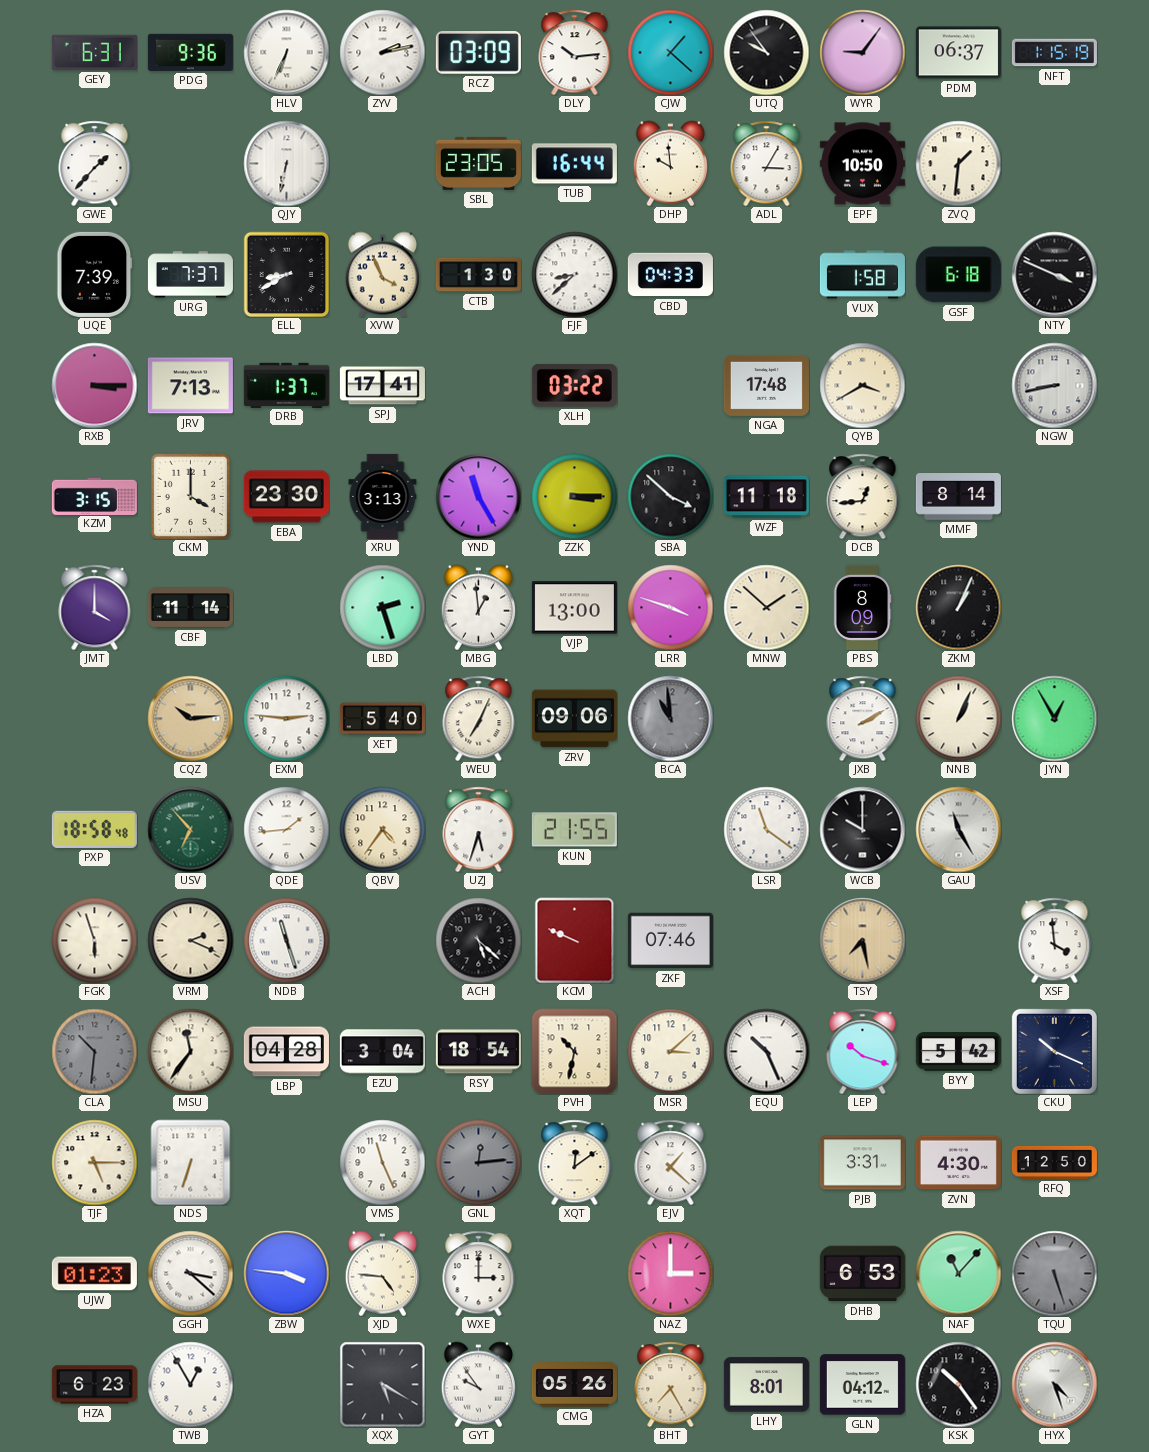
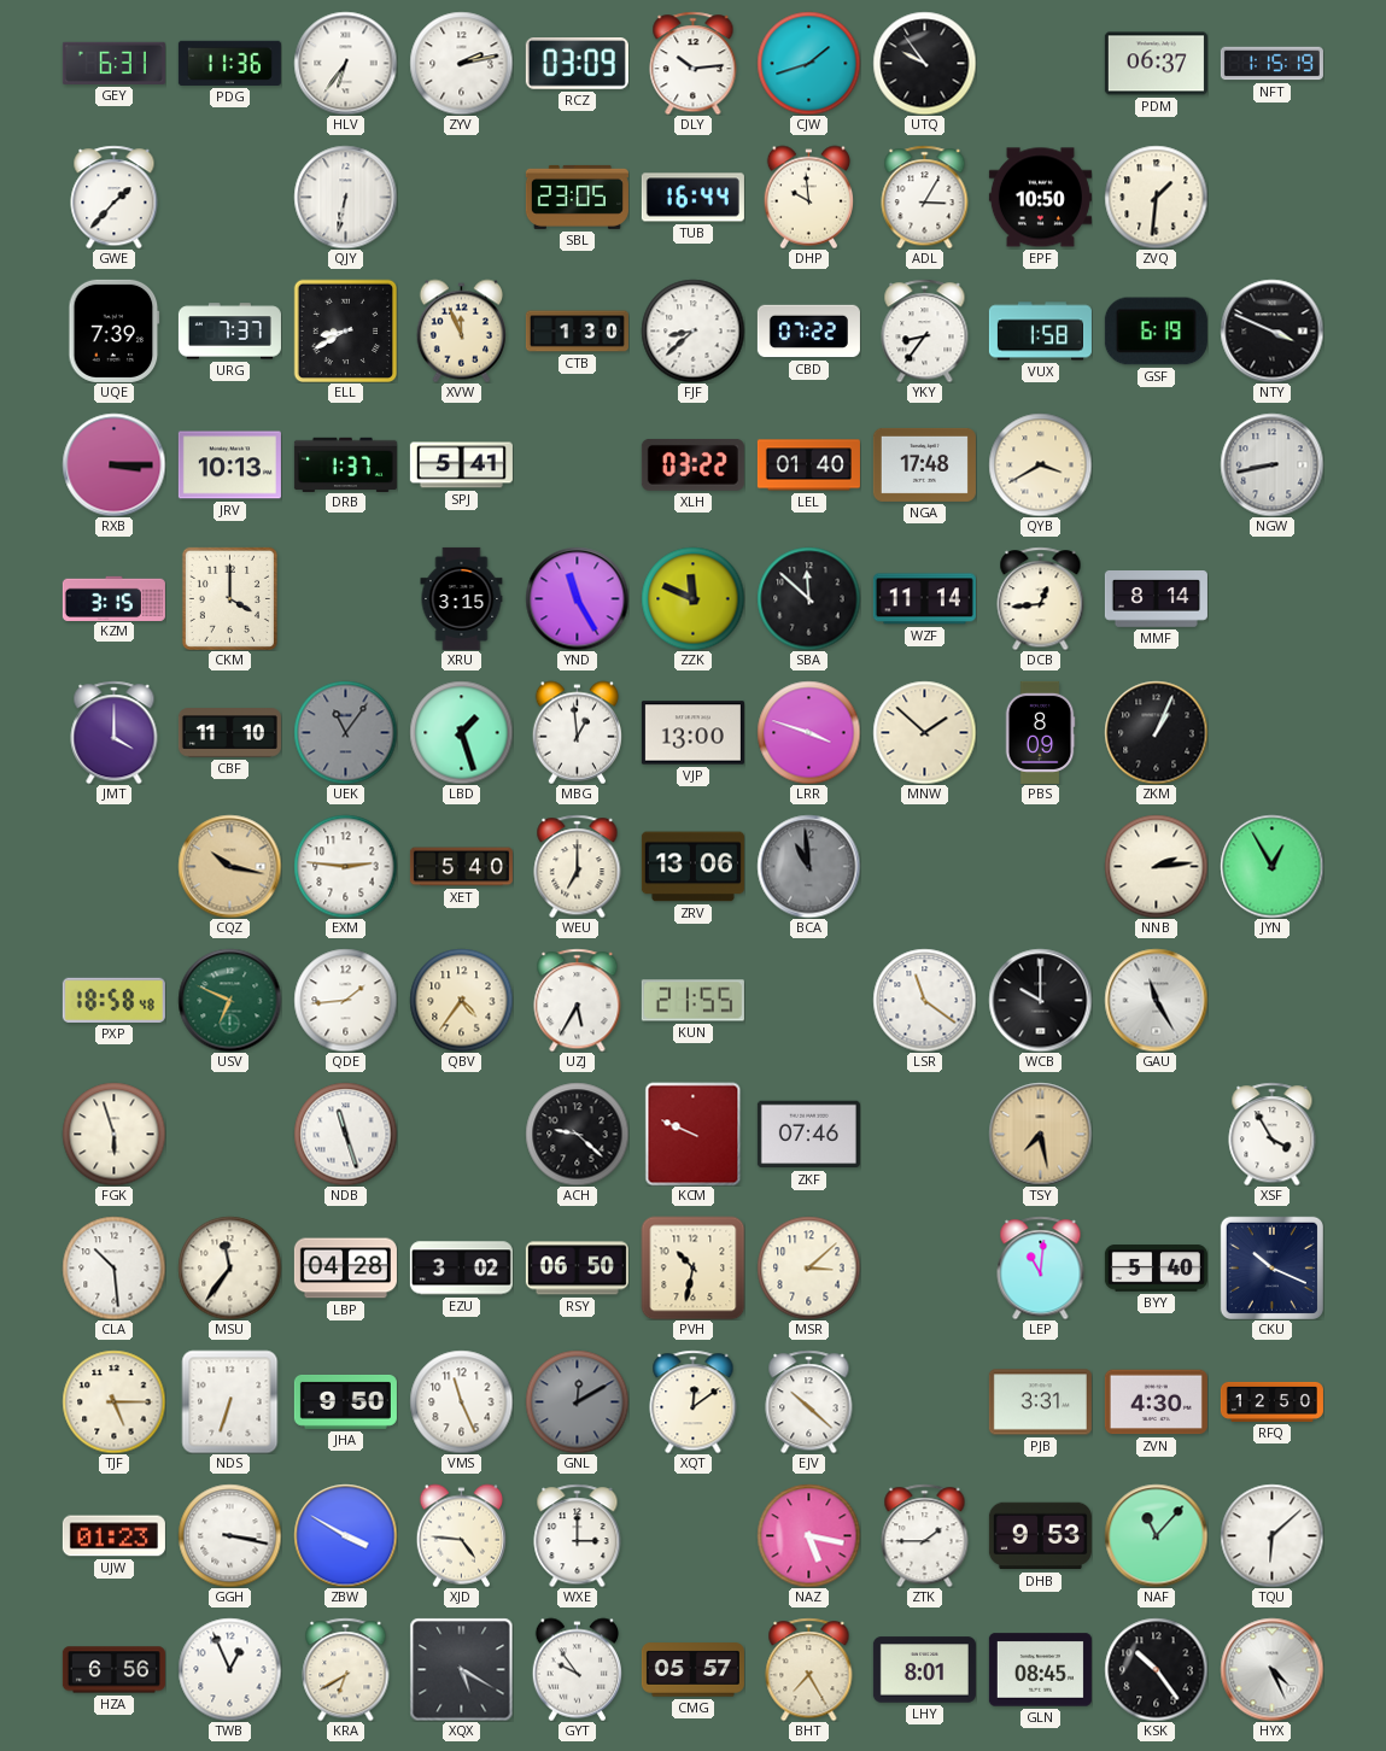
PDG: 9:36 -> 11:36
HLV: 6:34 -> 6:36
CJW: 1:22 -> 1:42
WYR: 9:06 -> none
XVW: 3:56 -> 11:56
CBD: 04:33 -> 07:22
YKY: none -> 8:36
GSF: 6:18 -> 6:19
JRV: 7:13 -> 10:13
SPJ: 17:41 -> 5:41
LEL: none -> 01:40
EBA: 23:30 -> none
XRU: 3:13 -> 3:15
ZZK: 3:15 -> 11:49
SBA: 3:52 -> 11:52
WZF: 11:18 -> 11:14
CBF: 11:14 -> 11:10
UEK: none -> 11:06
LBD: 2:27 -> 1:27
CQZ: 10:14 -> 10:17
WEU: 7:04 -> 7:00
ZRV: 09:06 -> 13:06
JXB: 2:10 -> none
NNB: 1:04 -> 2:14
USV: 6:53 -> 6:49
UZJ: 5:33 -> 5:35
VRM: 2:19 -> none
ACH: 5:22 -> 9:22
XSF: 3:59 -> 3:55
CLA: 10:31 -> 10:29
CLA dial: grey -> white
EZU: 3:04 -> 3:02
RSY: 18:54 -> 06:50
EQU: 10:26 -> none
LEP: 10:18 -> 11:01
BYY: 5:42 -> 5:40
JHA: none -> 9:50
GNL: 12:14 -> 12:10
EJV: 1:22 -> 10:22
GGH: 3:22 -> 3:17
ZBW: 3:46 -> 3:50
NAZ: 3:00 -> 5:17
ZTK: none -> 1:45
DHB: 6:53 -> 9:53
TQU: 5:27 -> 6:08
TQU dial: grey -> white
HZA: 6:23 -> 6:56
TWB: 12:55 -> 12:56
KRA: none -> 6:40
CMG: 05:26 -> 05:57
GLN: 04:12 -> 08:45
HYX: 4:27 -> 4:26
